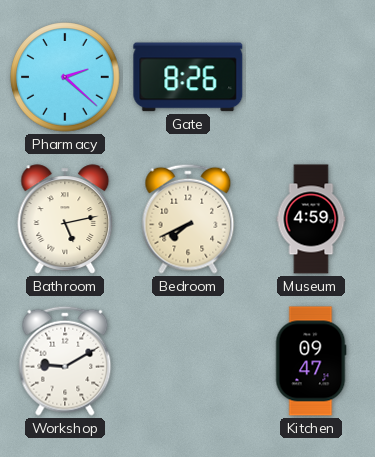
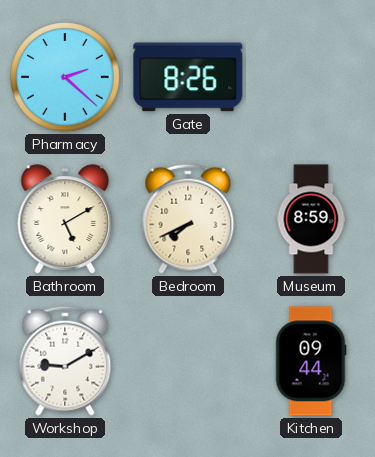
Bathroom: 5:13 -> 5:10
Museum: 4:59 -> 8:59
Kitchen: 09:47 -> 09:44
